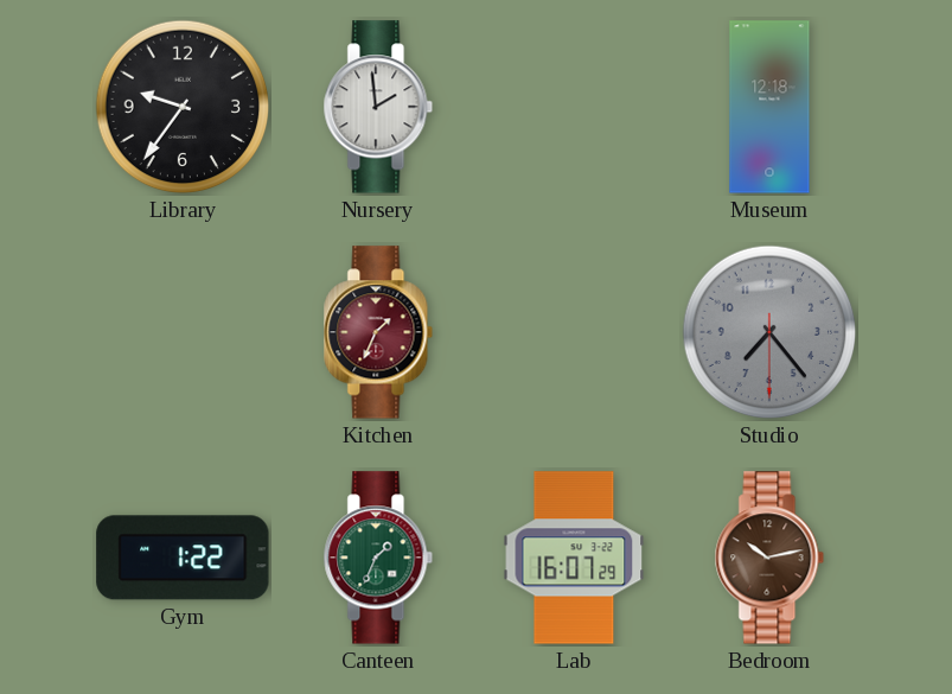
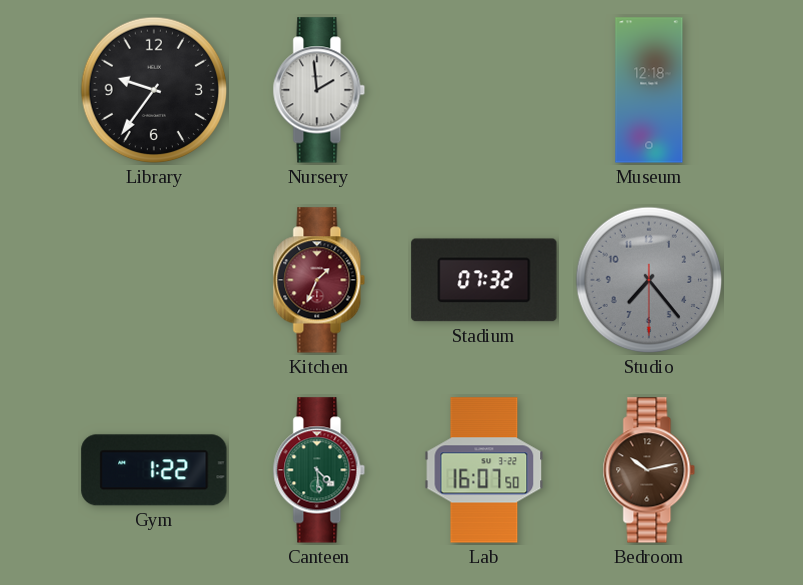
Stadium: none -> 07:32
Canteen: 1:34 -> 4:29
Lab: 16:07:29 -> 16:07:50
